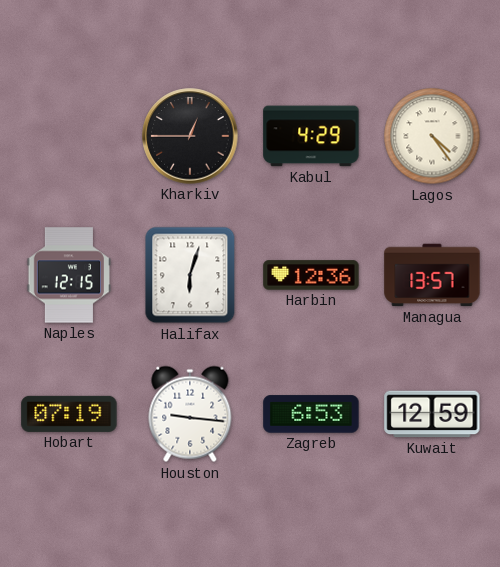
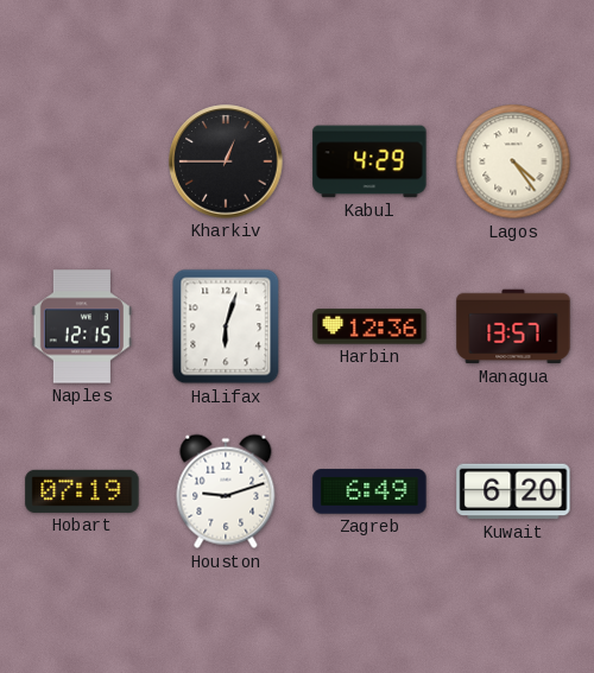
Houston: 9:16 -> 9:12
Zagreb: 6:53 -> 6:49
Kuwait: 12:59 -> 6:20
